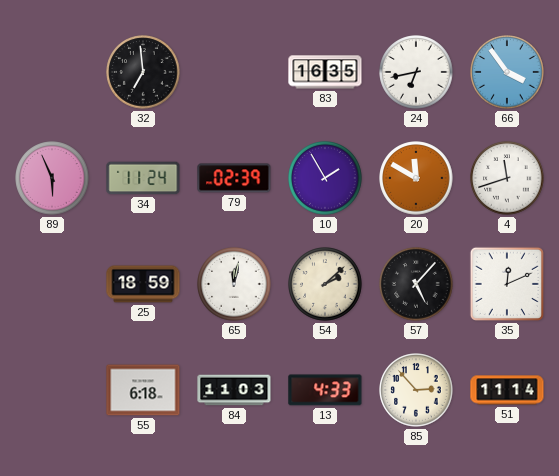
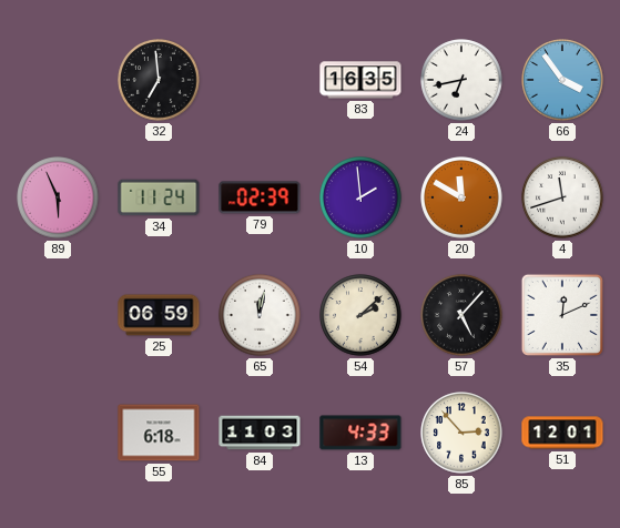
10: 1:55 -> 1:59
25: 18:59 -> 06:59
51: 11:14 -> 12:01
